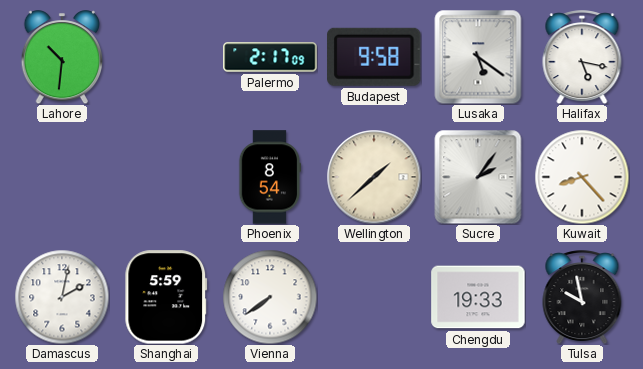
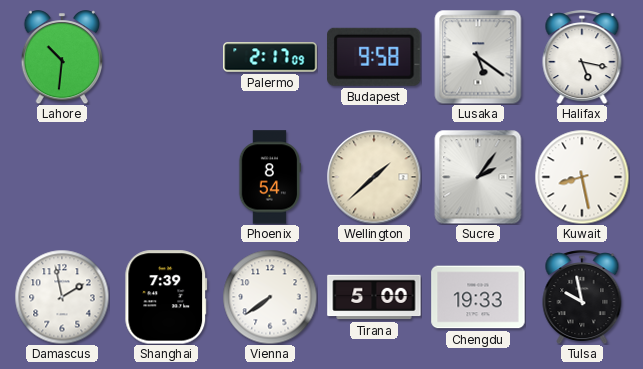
Kuwait: 8:23 -> 8:28
Damascus: 2:02 -> 1:58
Shanghai: 5:59 -> 7:39
Tirana: none -> 5:00
